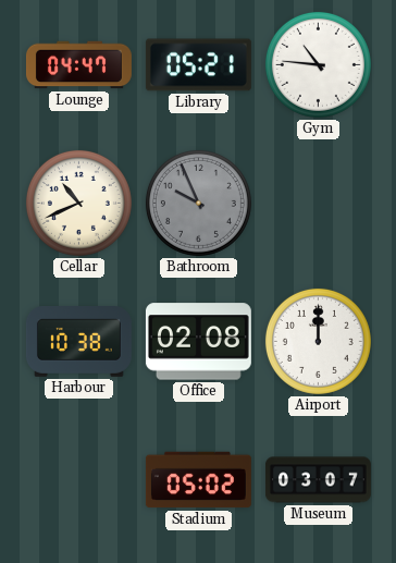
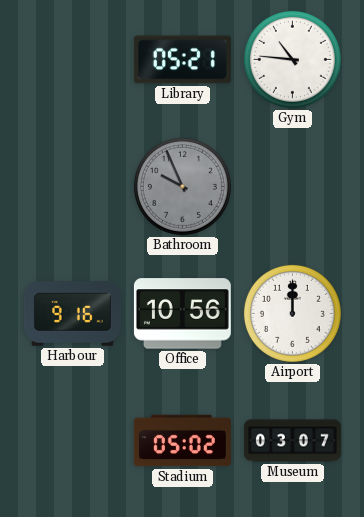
Lounge: 04:47 -> none
Cellar: 10:41 -> none
Harbour: 10:38 -> 9:16
Office: 02:08 -> 10:56
